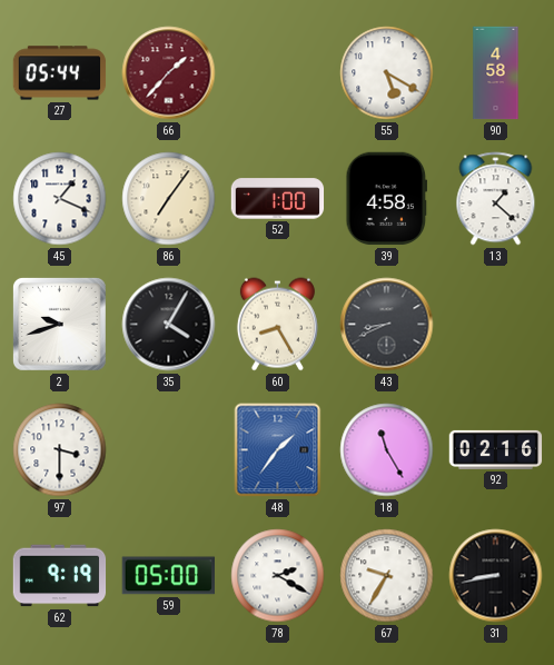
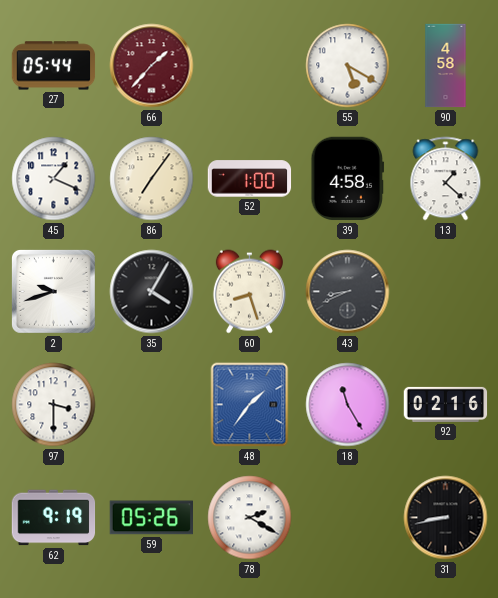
60: 8:25 -> 8:27
59: 05:00 -> 05:26
67: 9:35 -> none
